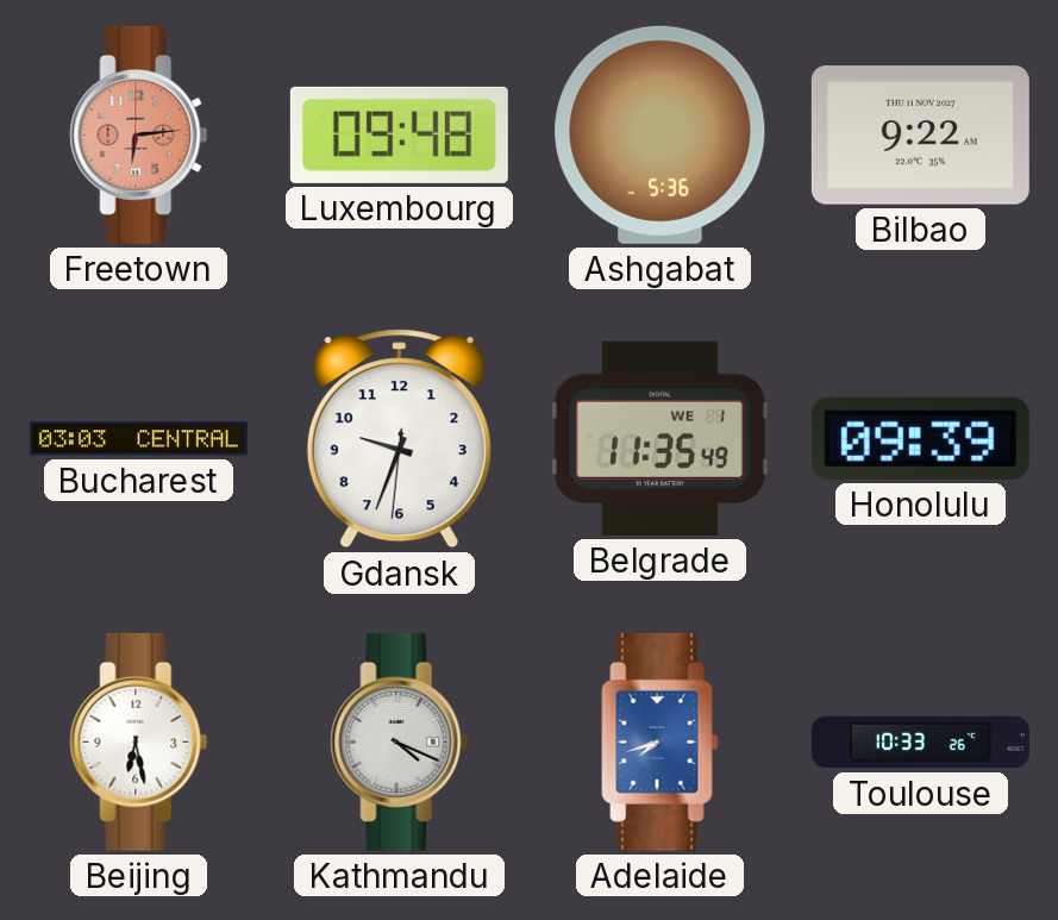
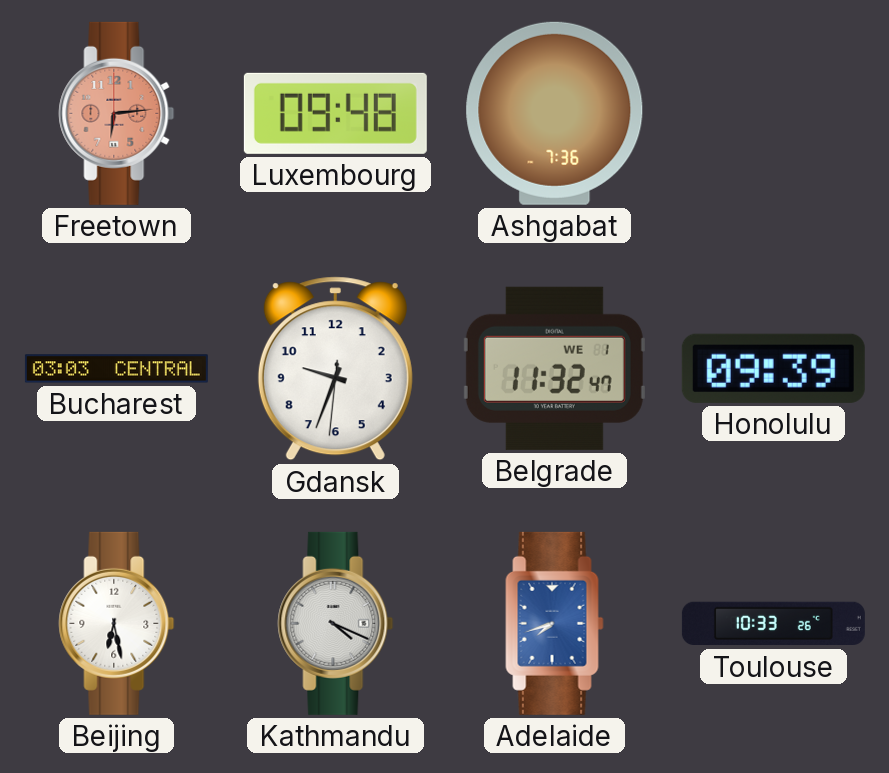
Ashgabat: 5:36 -> 7:36
Bilbao: 9:22 -> none
Belgrade: 11:35 -> 11:32
